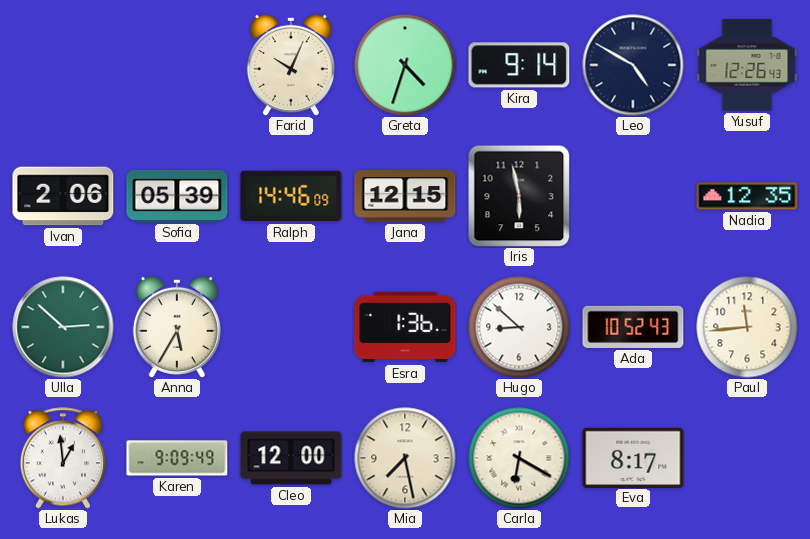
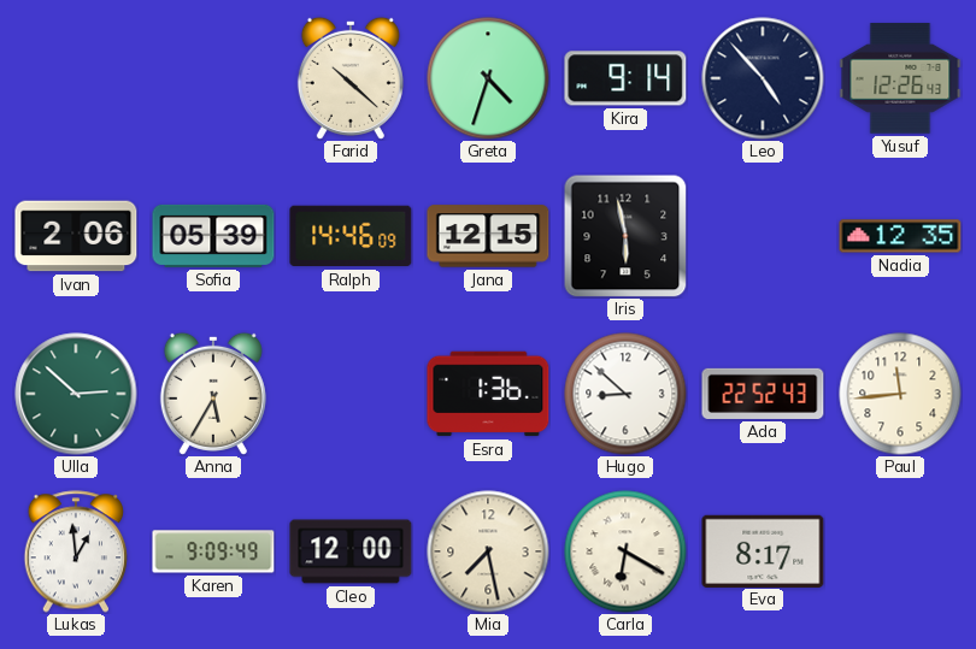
Farid: 10:04 -> 10:22
Leo: 4:50 -> 4:53
Ada: 10:52 -> 22:52
